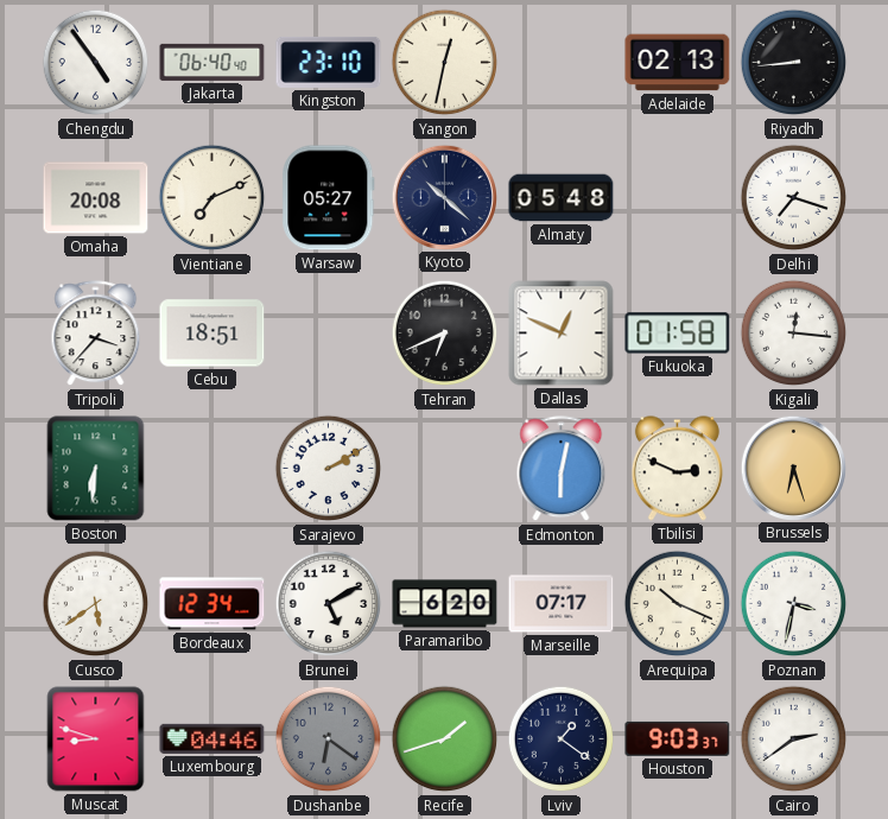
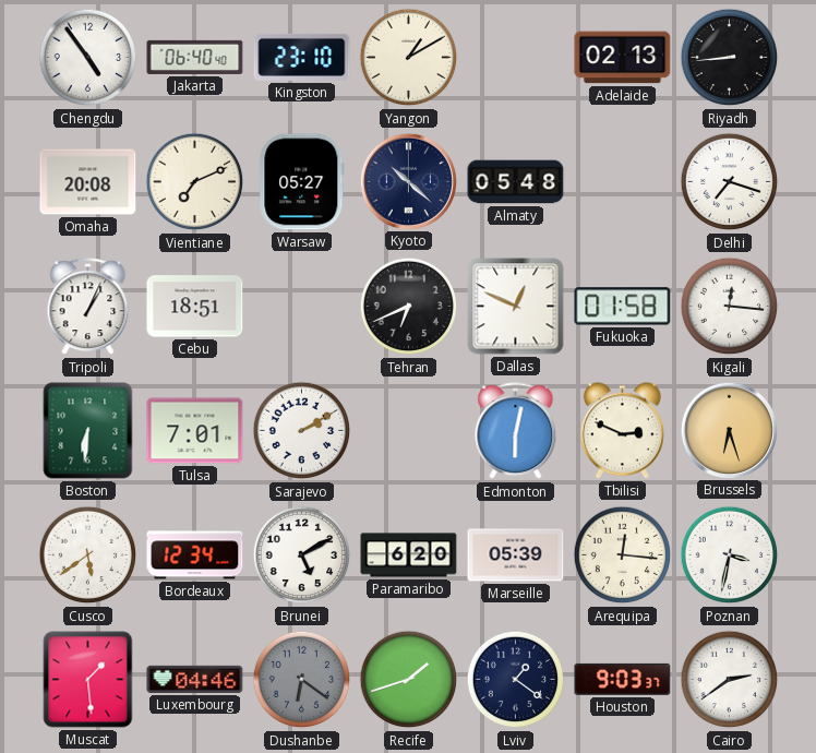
Yangon: 12:32 -> 1:10
Tripoli: 3:37 -> 1:04
Tulsa: none -> 7:01
Marseille: 07:17 -> 05:39
Arequipa: 10:19 -> 12:16
Muscat: 8:48 -> 1:29
